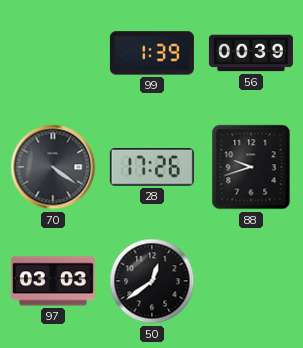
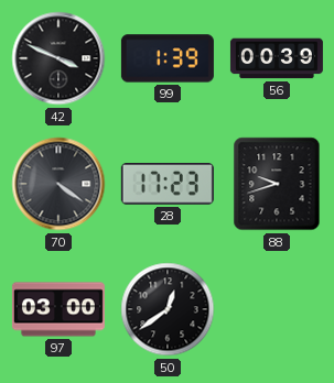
42: none -> 3:49
28: 17:26 -> 17:23
97: 03:03 -> 03:00
